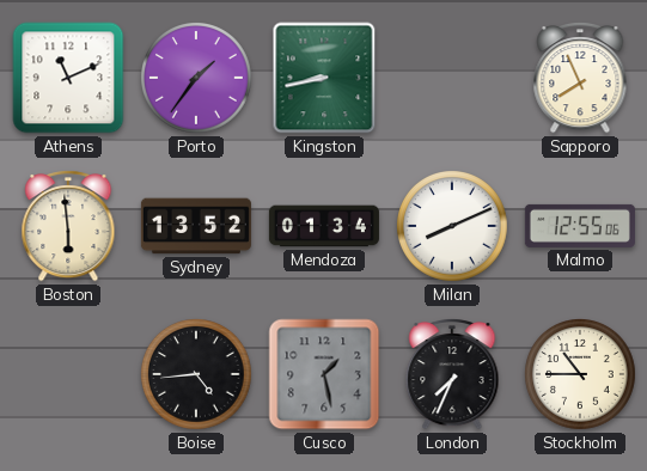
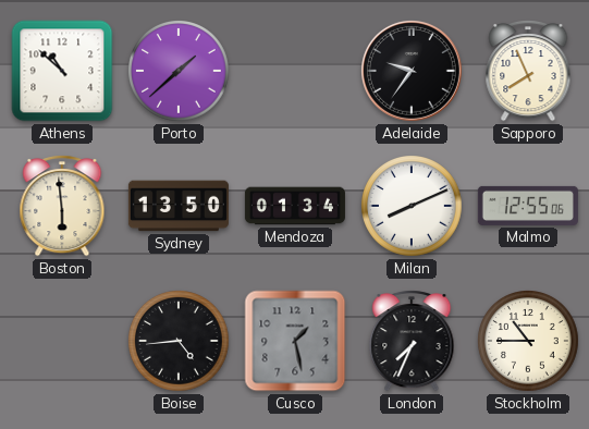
Athens: 11:11 -> 10:52
Porto: 1:36 -> 1:38
Kingston: 8:43 -> none
Adelaide: none -> 9:36
Sydney: 13:52 -> 13:50
